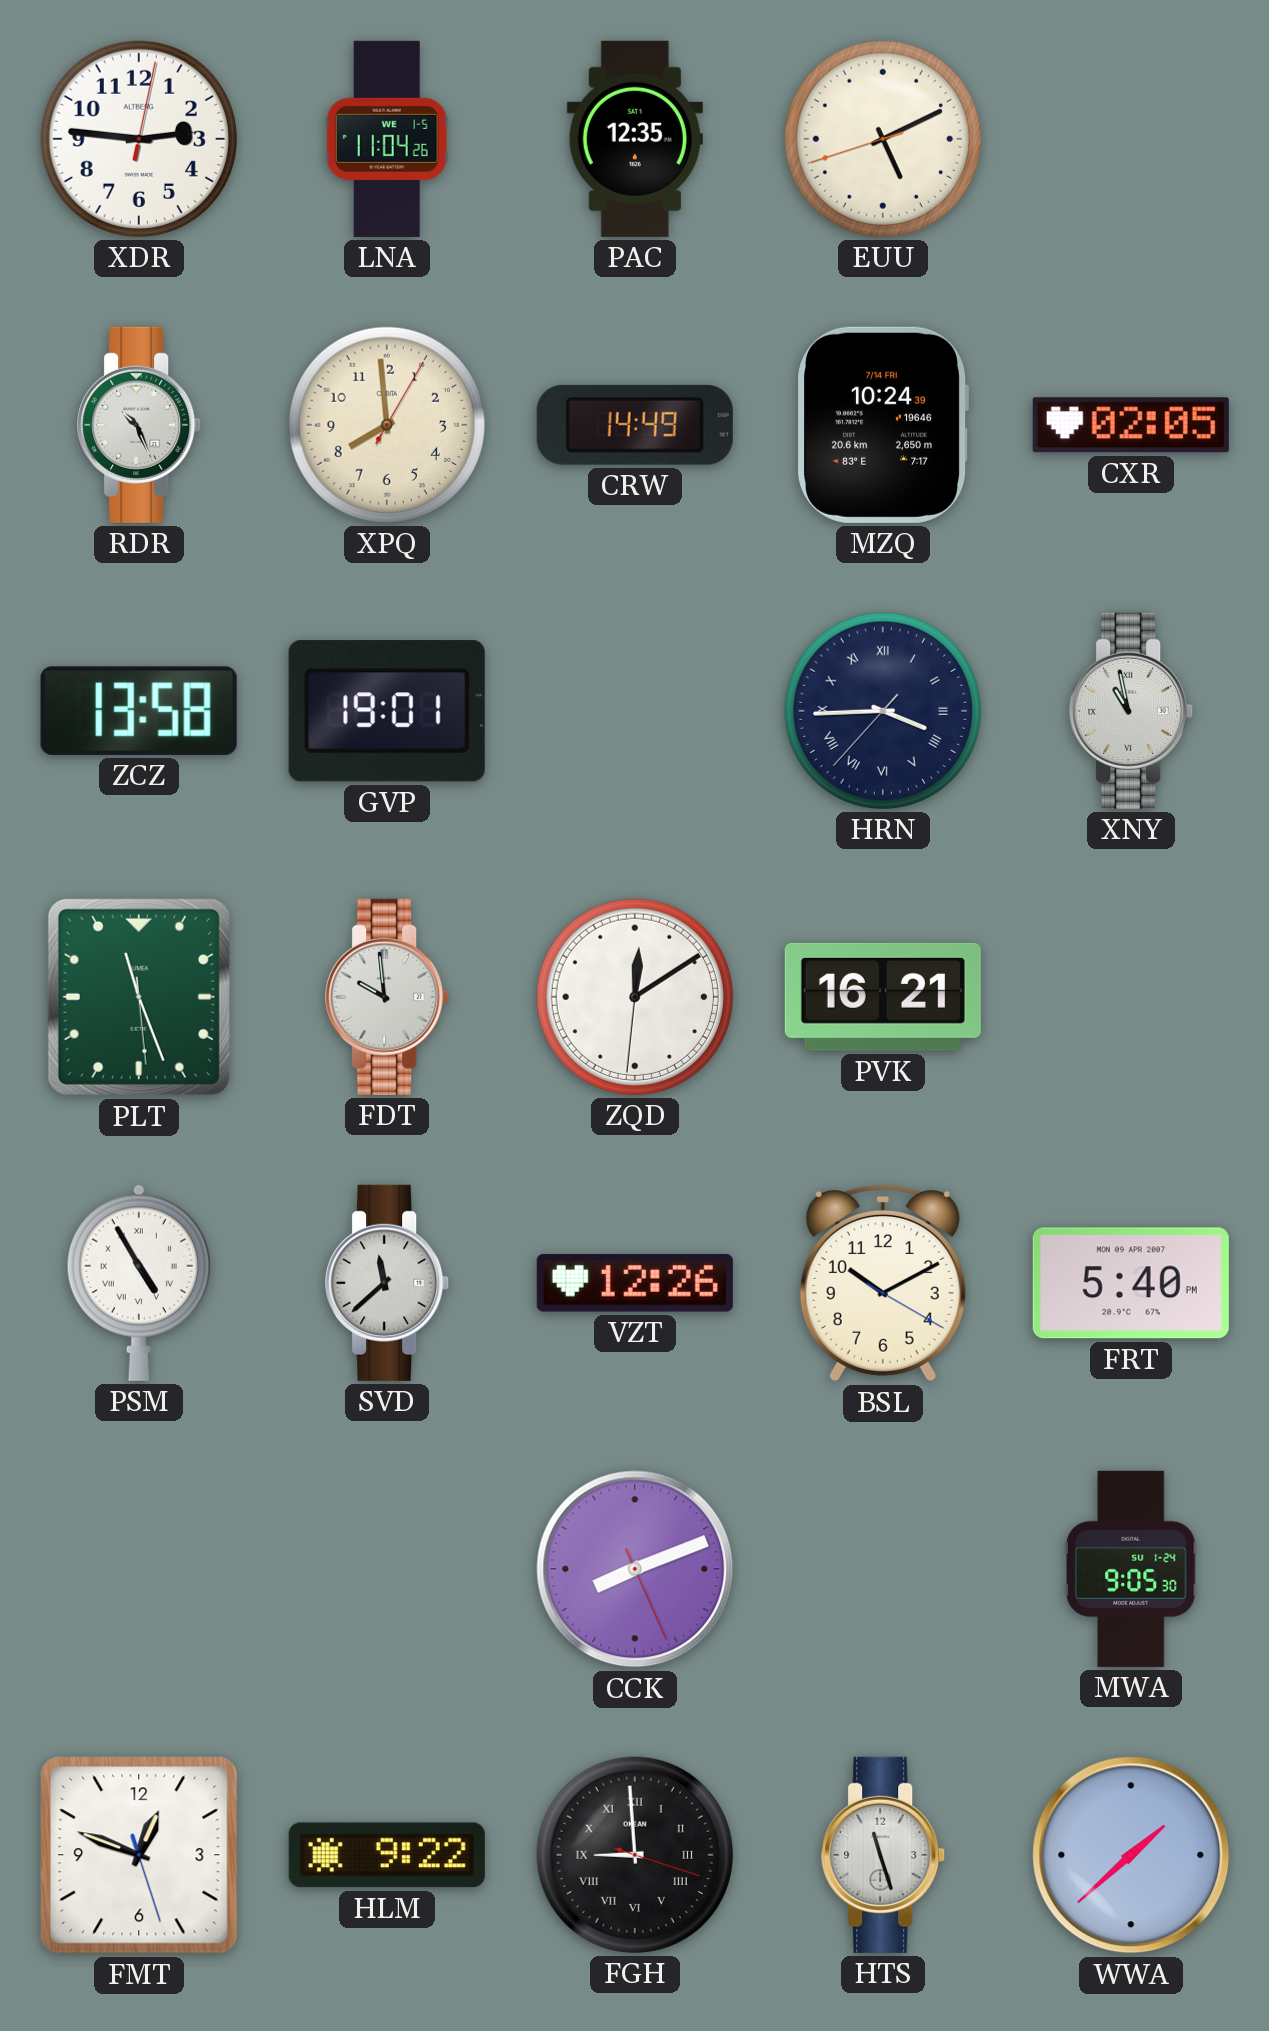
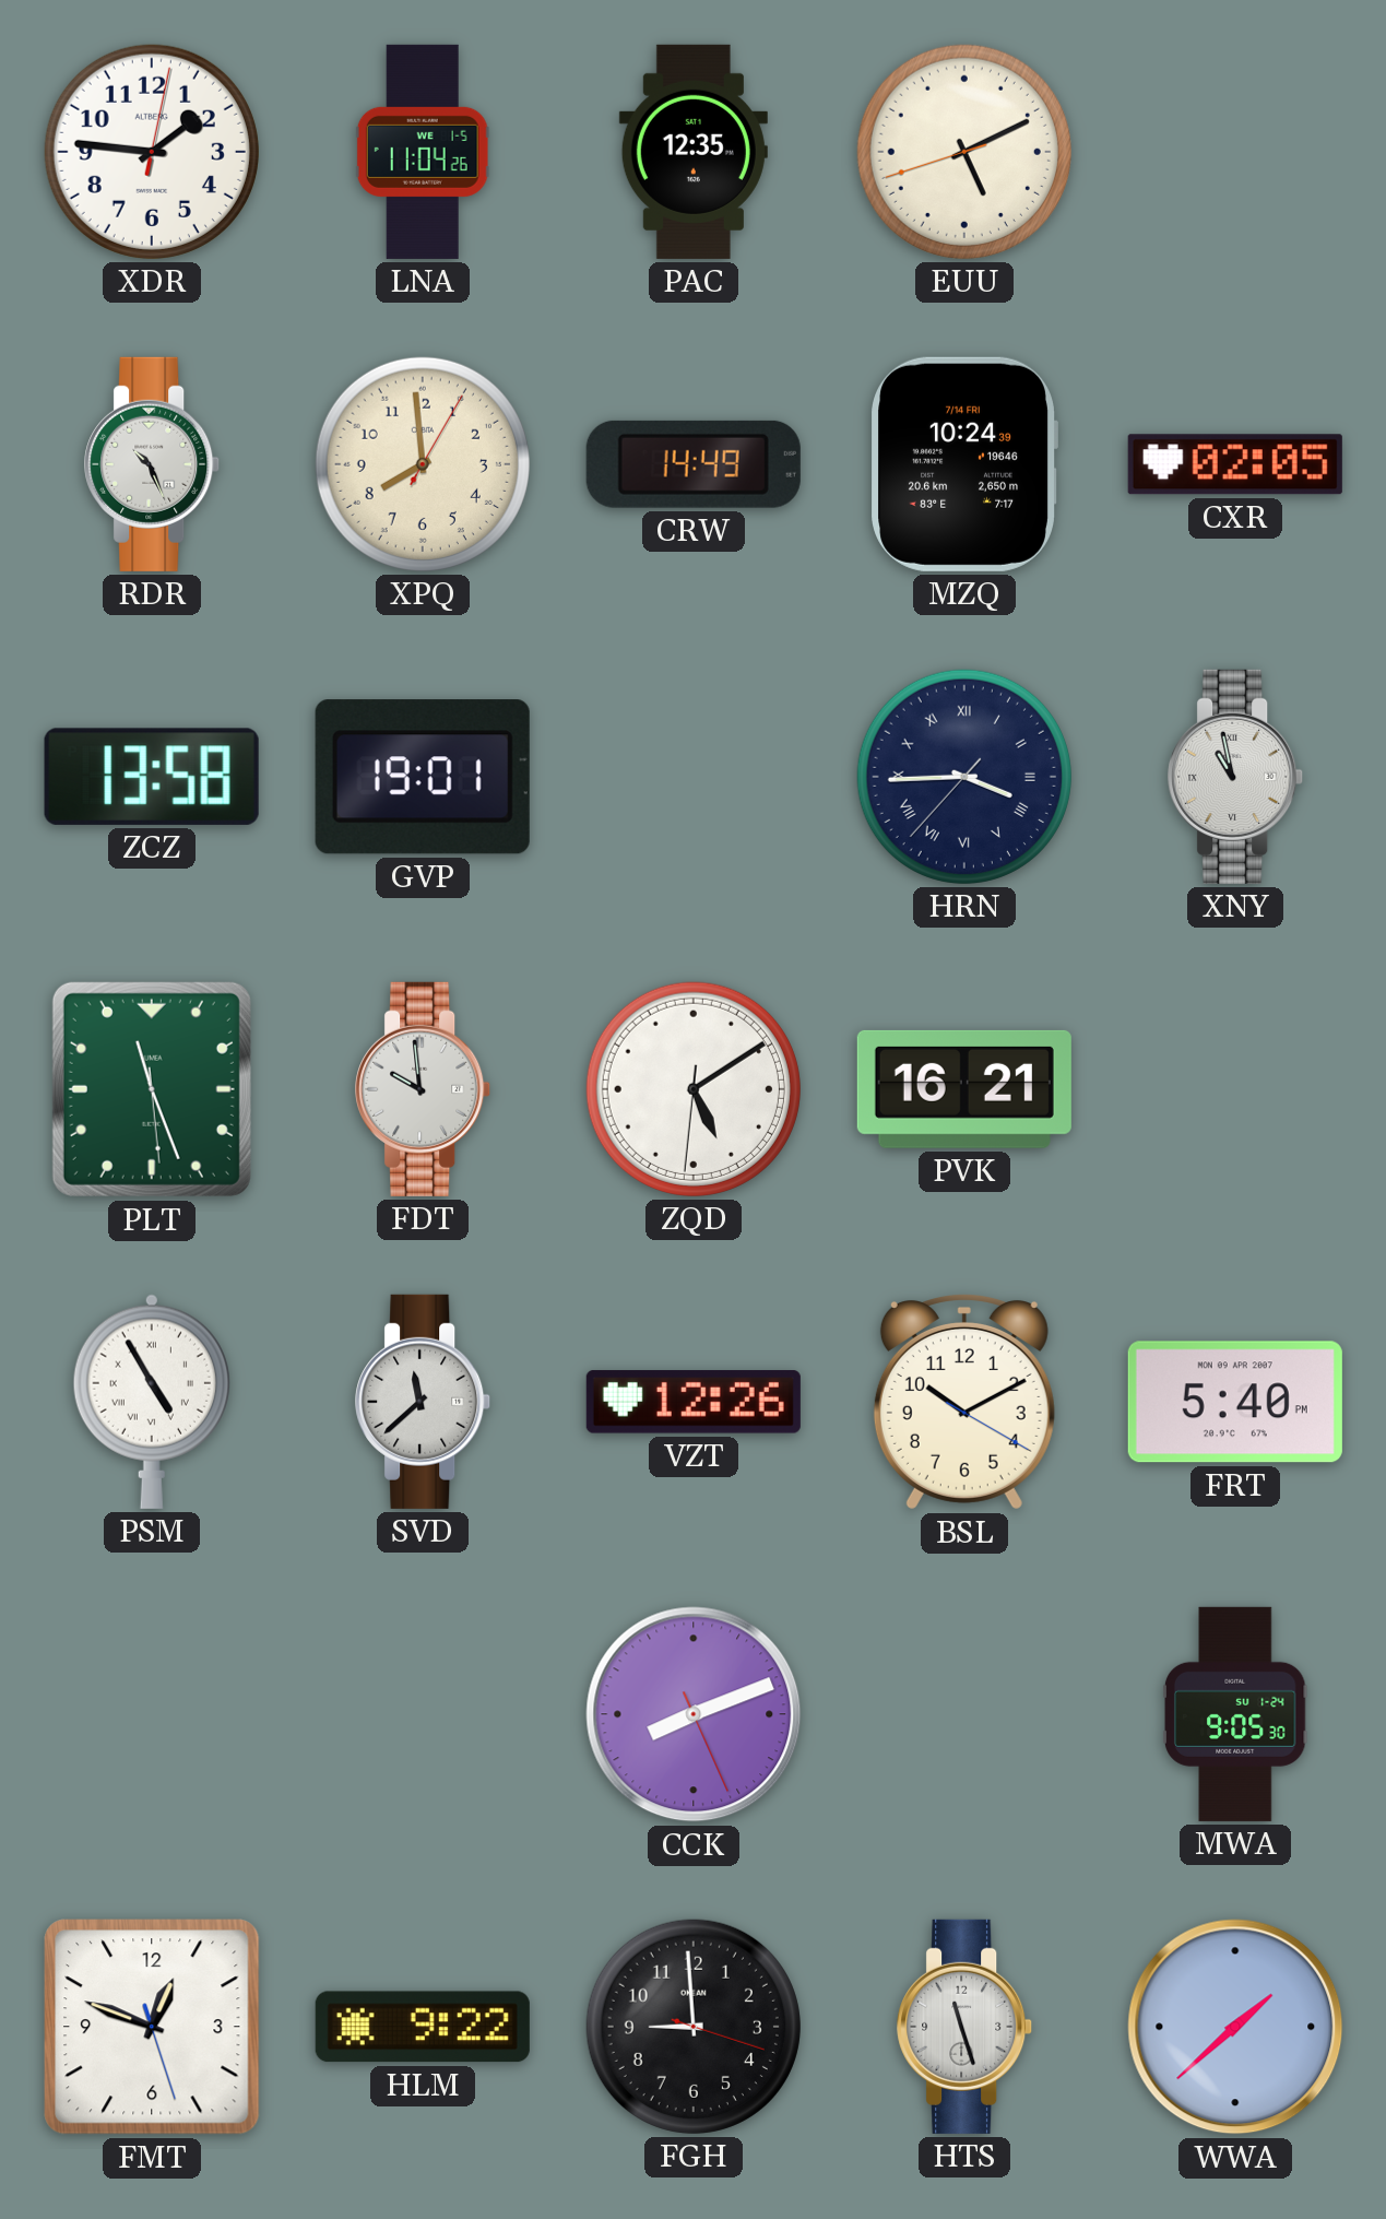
XDR: 2:46 -> 1:46
ZQD: 12:09 -> 5:09
FGH numerals: Roman -> Arabic
